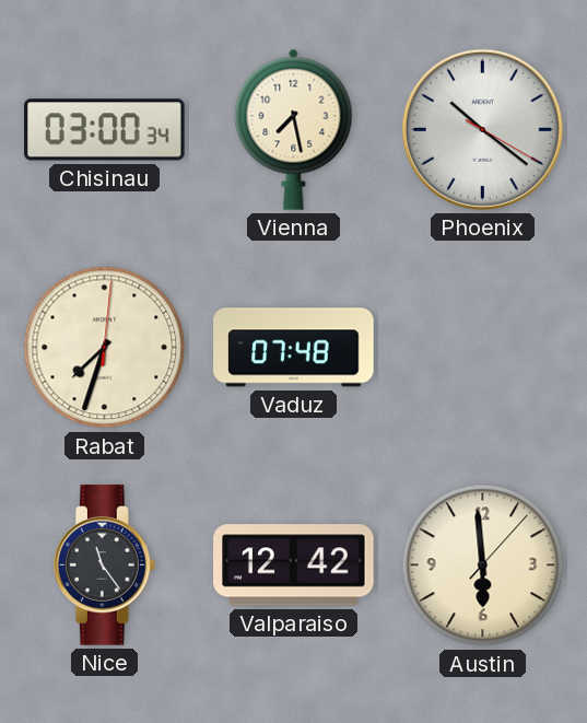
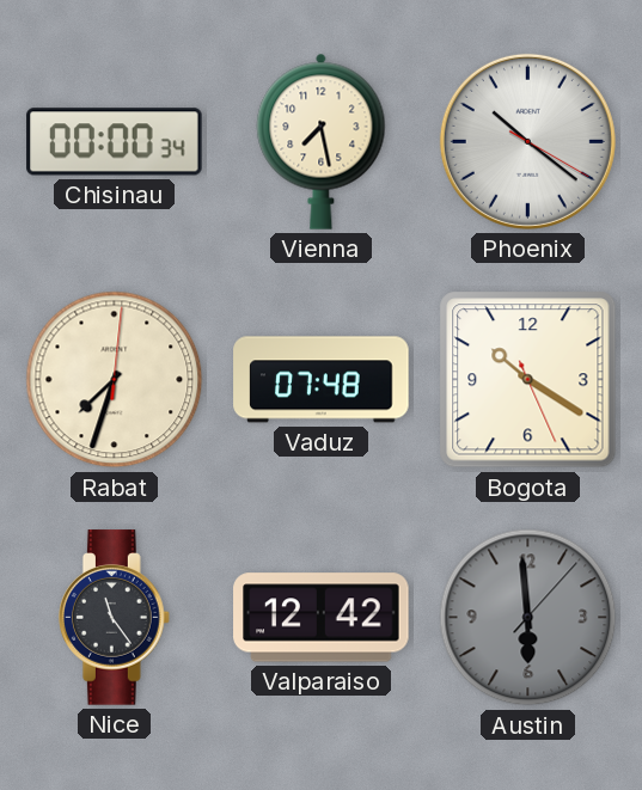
Chisinau: 03:00 -> 00:00
Bogota: none -> 10:20
Austin dial: cream -> grey
